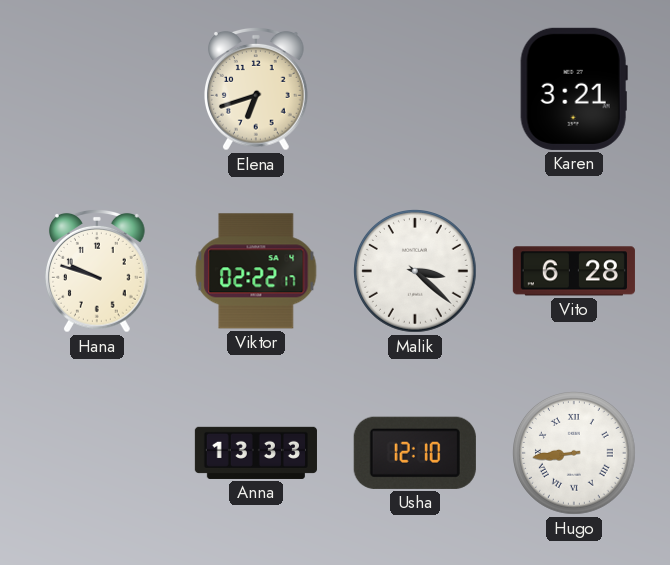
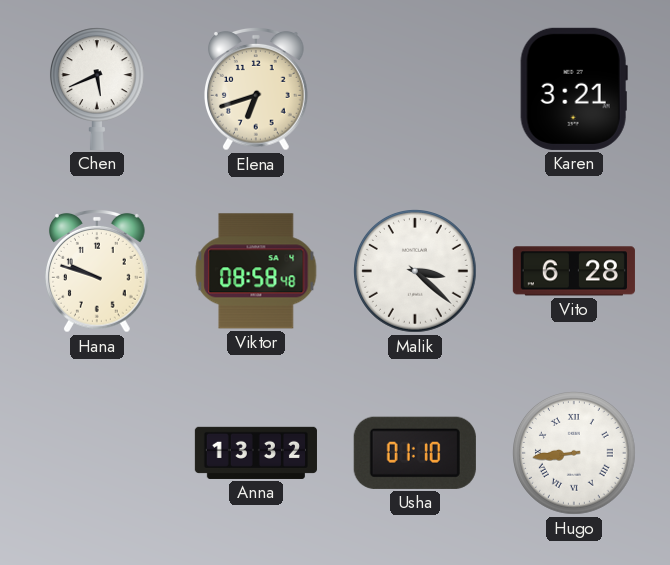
Chen: none -> 5:41
Viktor: 02:22 -> 08:58
Anna: 13:33 -> 13:32
Usha: 12:10 -> 01:10
